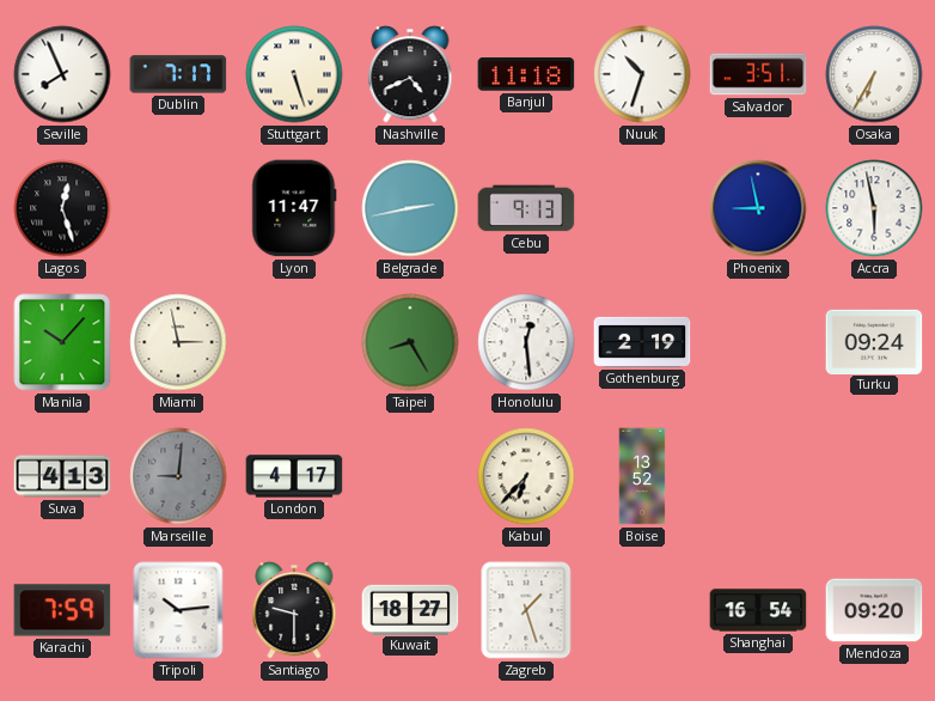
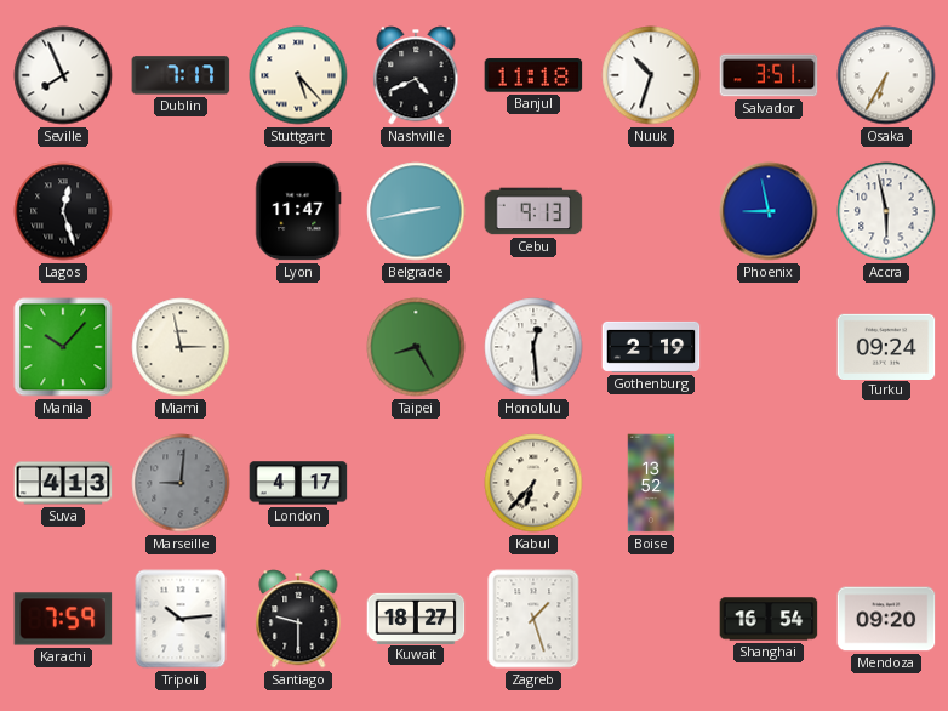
Stuttgart: 5:27 -> 5:23
